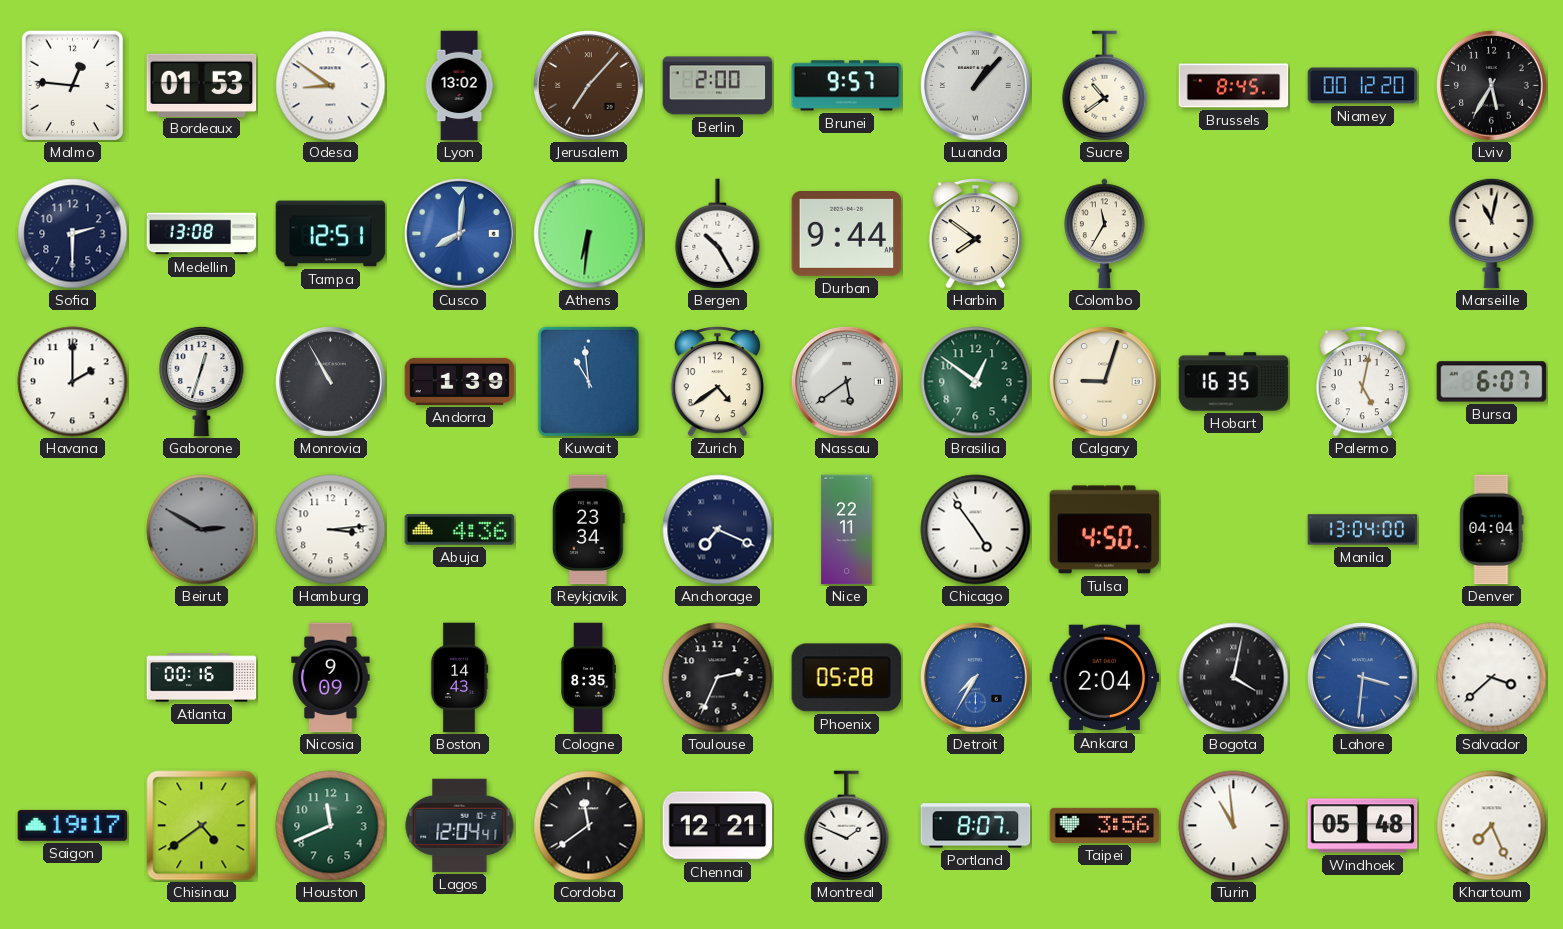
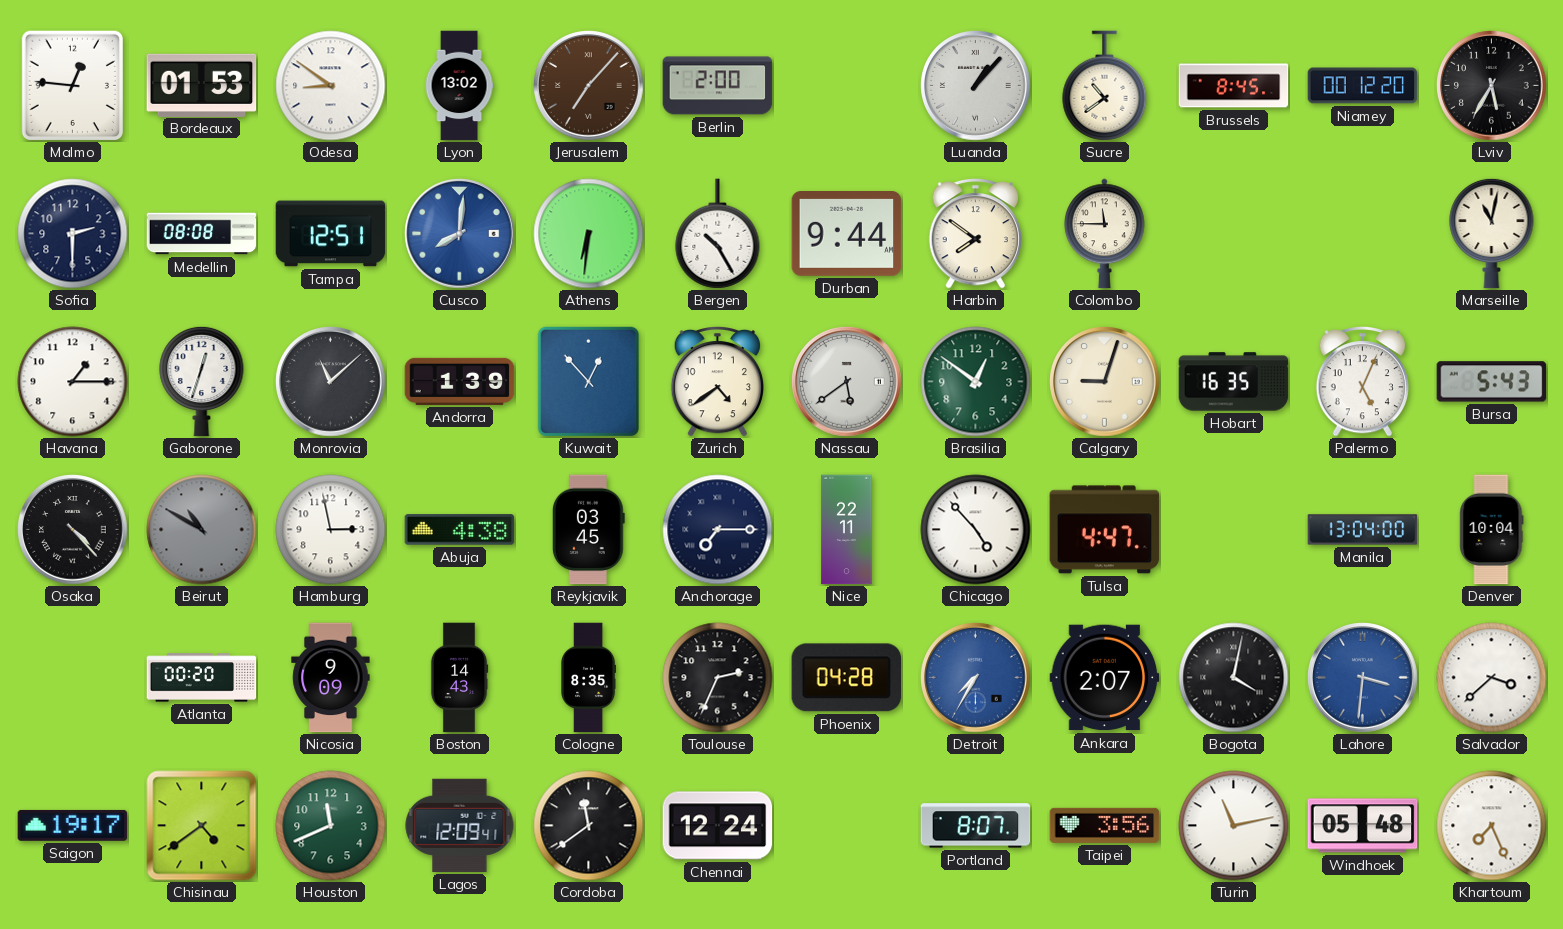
Brunei: 9:57 -> none
Medellin: 13:08 -> 08:08
Colombo: 11:35 -> 11:45
Havana: 2:00 -> 1:15
Monrovia: 10:55 -> 11:08
Kuwait: 10:59 -> 12:53
Palermo: 5:02 -> 5:04
Bursa: 6:07 -> 5:43
Osaka: none -> 4:23
Beirut: 2:50 -> 10:50
Hamburg: 3:14 -> 2:58
Abuja: 4:36 -> 4:38
Reykjavik: 23:34 -> 03:45
Anchorage: 7:19 -> 7:15
Chicago: 4:54 -> 4:53
Tulsa: 4:50 -> 4:47
Denver: 04:04 -> 10:04
Atlanta: 00:16 -> 00:20
Phoenix: 05:28 -> 04:28
Ankara: 2:04 -> 2:07
Lagos: 12:04 -> 12:09
Chennai: 12:21 -> 12:24
Montreal: 1:49 -> none
Turin: 10:59 -> 11:13
